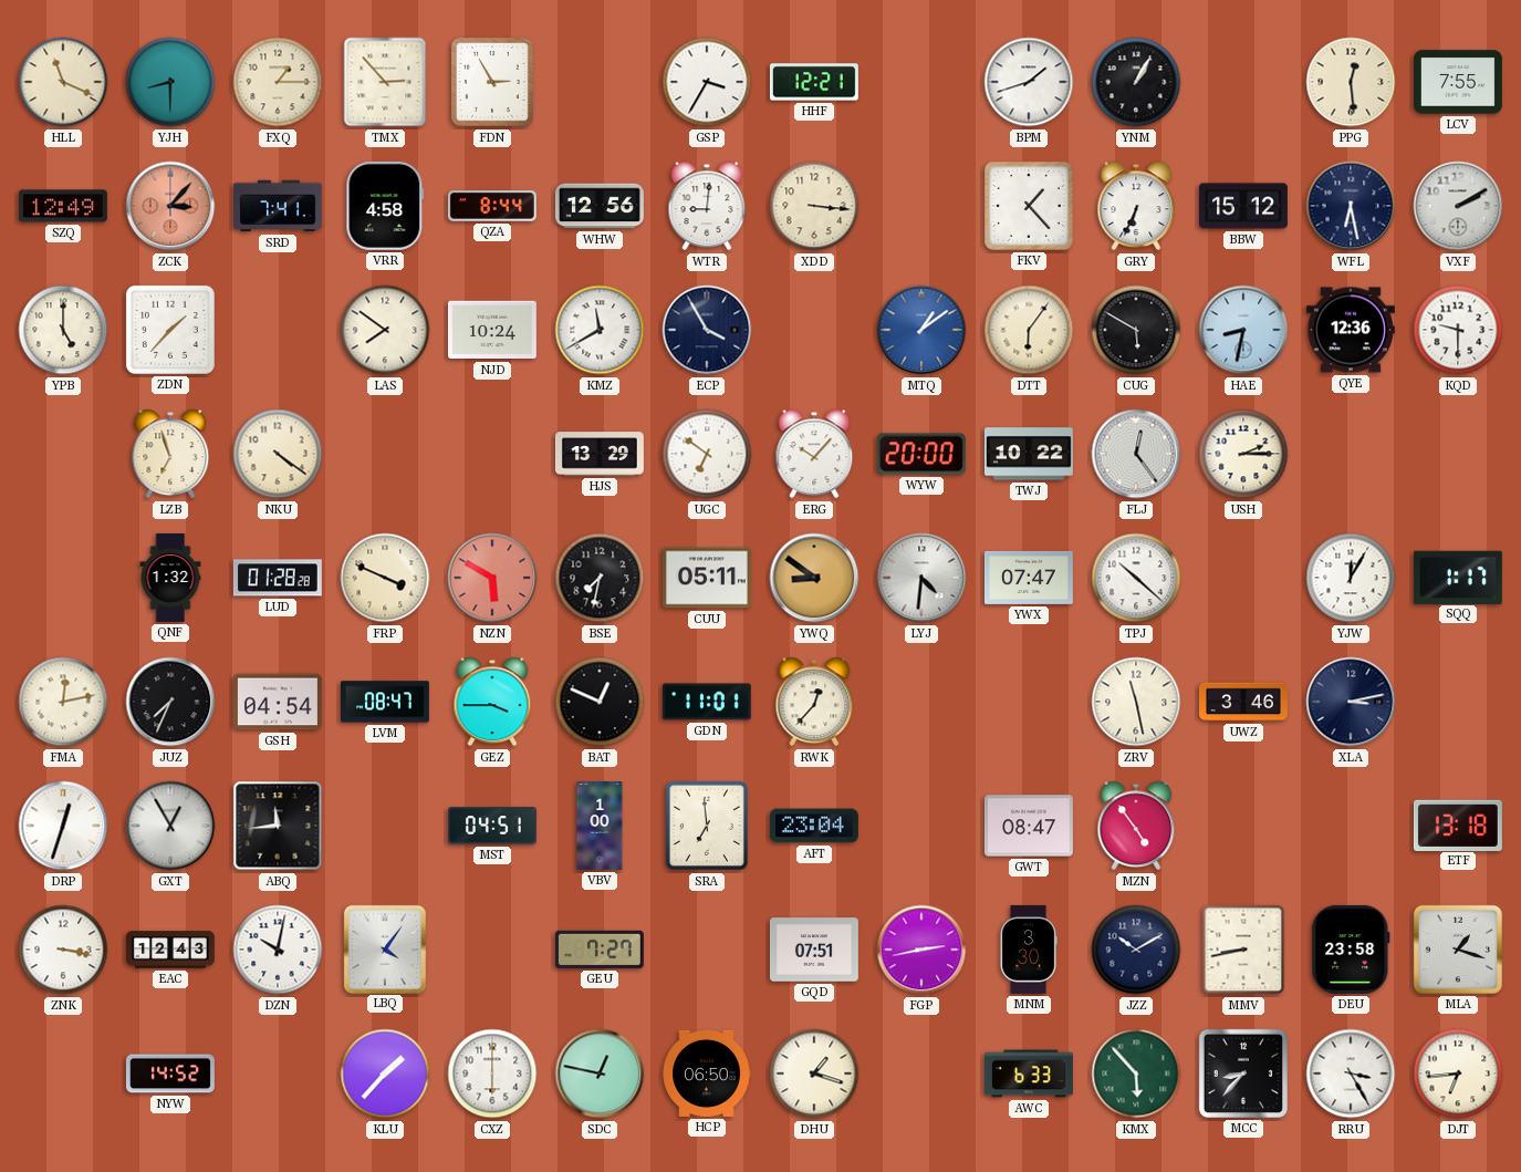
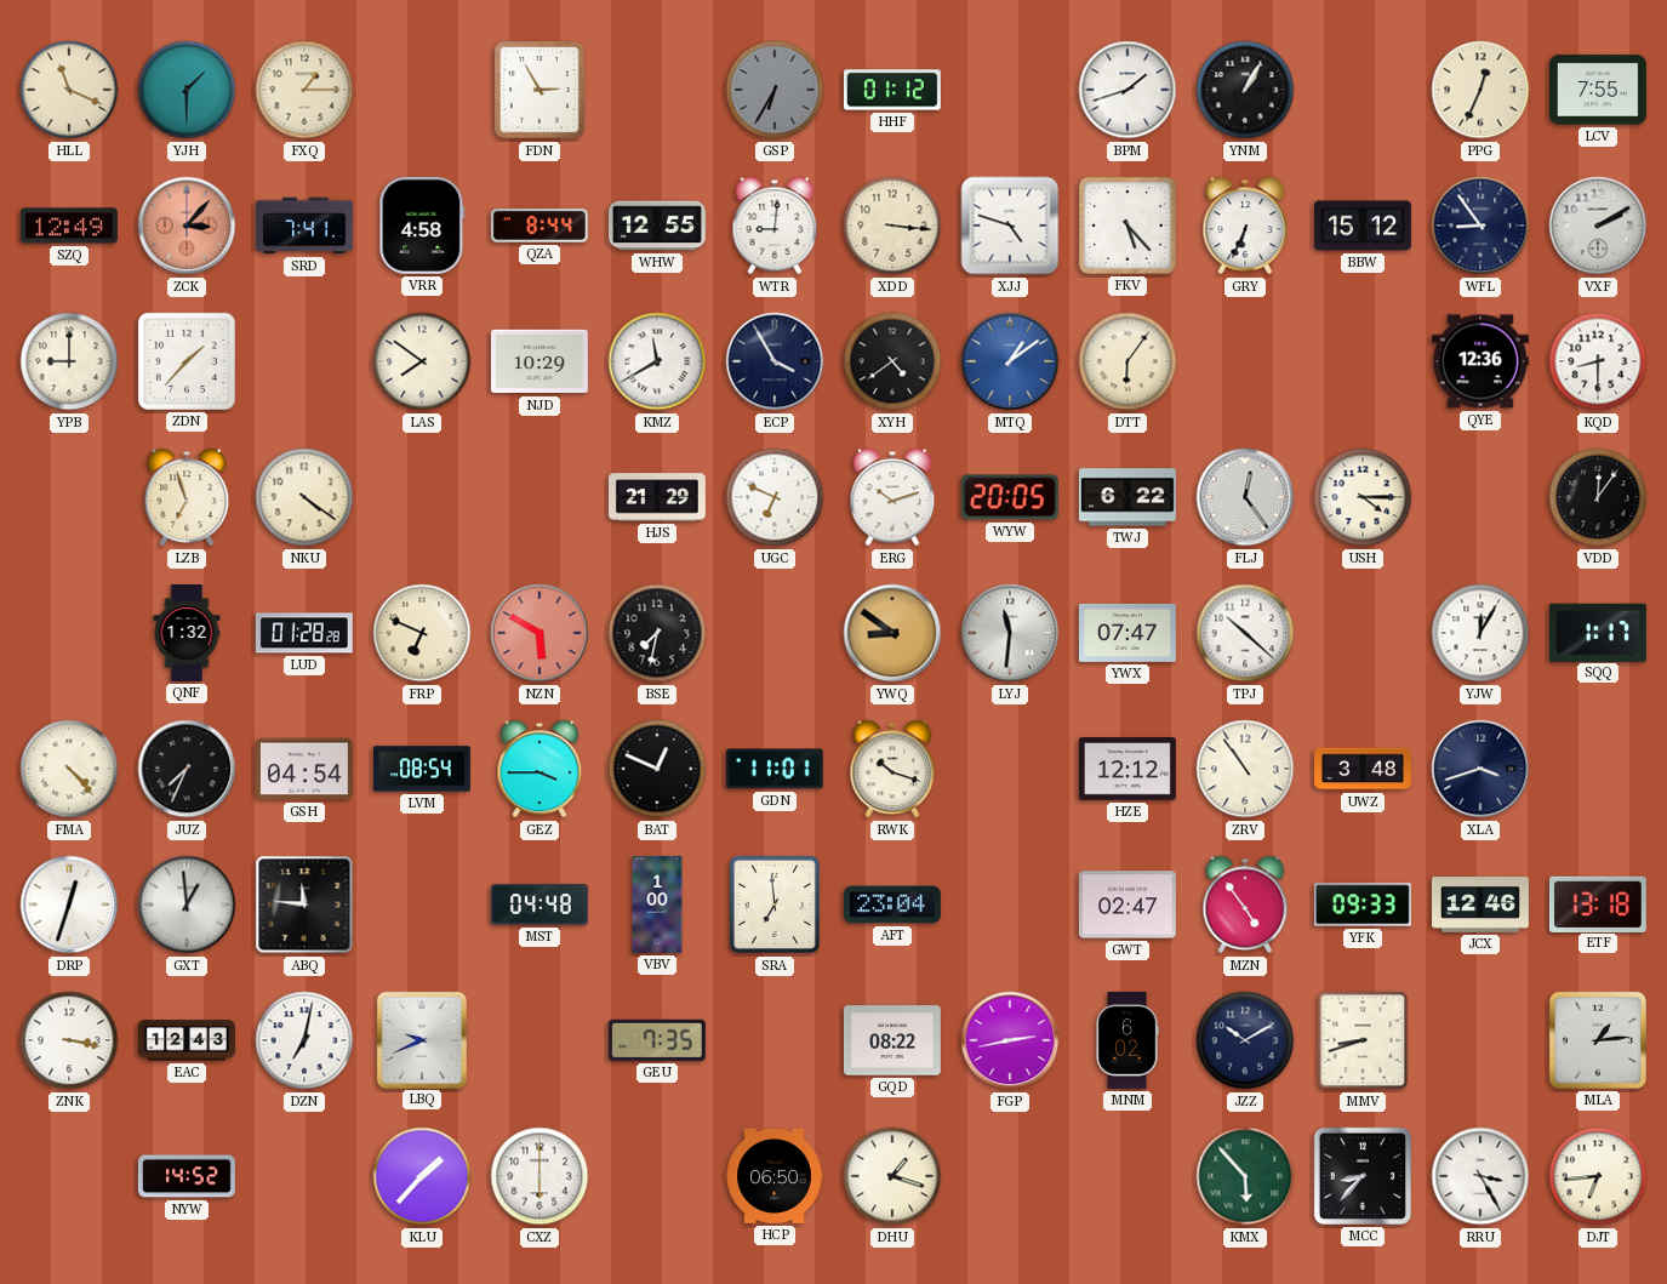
YJH: 8:30 -> 1:30
TMX: 2:53 -> none
GSP: 3:35 -> 6:35
GSP dial: white -> grey
HHF: 12:21 -> 01:12
PPG: 12:29 -> 12:34
WHW: 12:56 -> 12:55
XJJ: none -> 4:48
FKV: 1:23 -> 5:23
WFL: 6:28 -> 8:54
YPB: 5:00 -> 9:00
NJD: 10:24 -> 10:29
XYH: none -> 4:39
CUG: 5:50 -> none
HAE: 8:32 -> none
KQD: 9:30 -> 8:30
HJS: 13:29 -> 21:29
UGC: 6:51 -> 6:49
ERG: 10:07 -> 10:12
WYW: 20:00 -> 20:05
TWJ: 10:22 -> 6:22
USH: 2:15 -> 4:15
VDD: none -> 12:06
FRP: 3:49 -> 6:49
CUU: 05:11 -> none
LYJ: 4:31 -> 11:31
FMA: 12:13 -> 4:23
LVM: 08:47 -> 08:54
RWK: 12:37 -> 10:18
HZE: none -> 12:12
ZRV: 11:28 -> 10:54
UWZ: 3:46 -> 3:48
XLA: 3:13 -> 3:42
GXT: 12:55 -> 12:59
ABQ: 11:44 -> 11:46
MST: 04:51 -> 04:48
GWT: 08:47 -> 02:47
YFK: none -> 09:33
JCX: none -> 12:46
DZN: 10:02 -> 7:02
LBQ: 4:06 -> 9:41
GEU: 7:27 -> 7:35
GQD: 07:51 -> 08:22
MNM: 3:30 -> 6:02
MMV: 8:43 -> 8:42
DEU: 23:58 -> none
MLA: 1:18 -> 1:14
SDC: 12:47 -> none
AWC: 6:33 -> none
